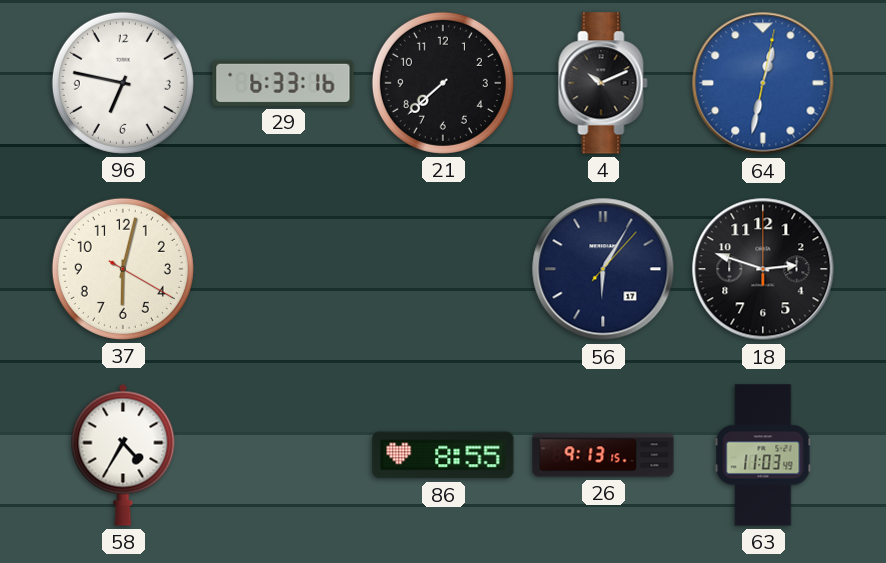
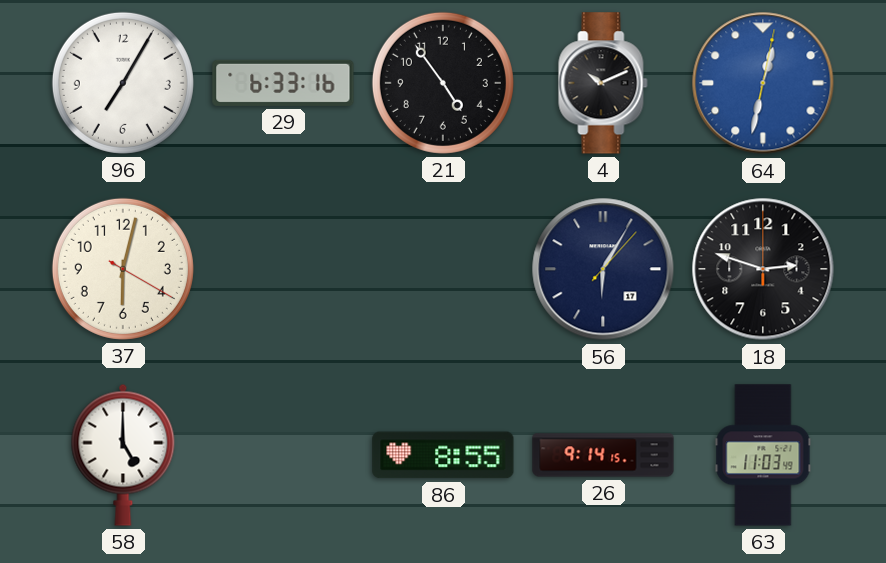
96: 6:47 -> 7:05
21: 7:38 -> 4:54
58: 4:35 -> 5:00
26: 9:13 -> 9:14
